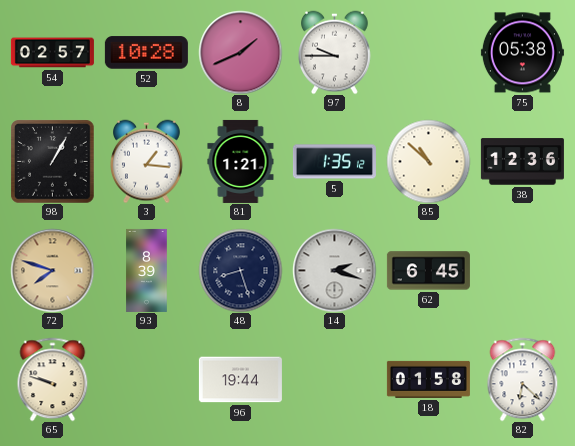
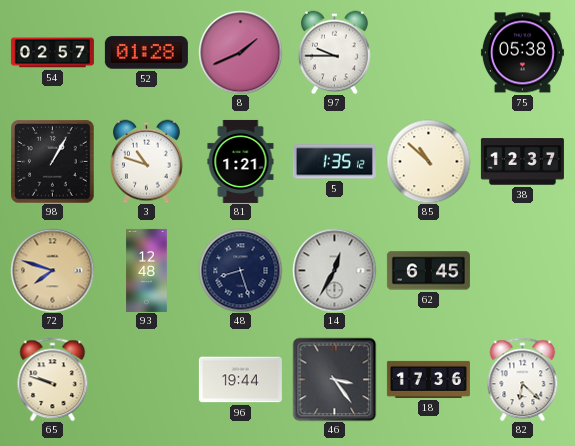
52: 10:28 -> 01:28
3: 1:16 -> 10:48
38: 12:36 -> 12:37
93: 8:39 -> 12:48
14: 2:18 -> 12:35
46: none -> 3:24
18: 01:58 -> 17:36
